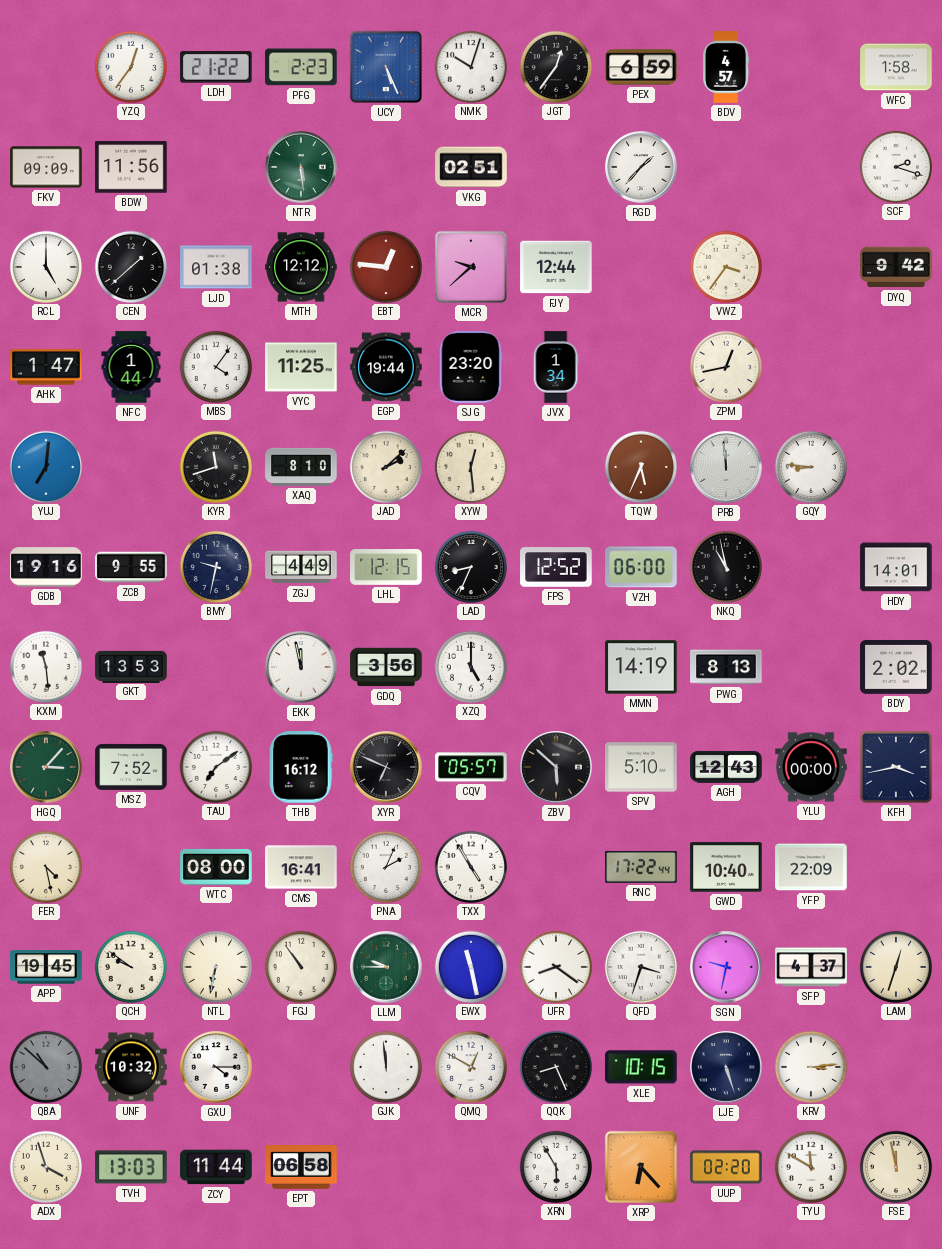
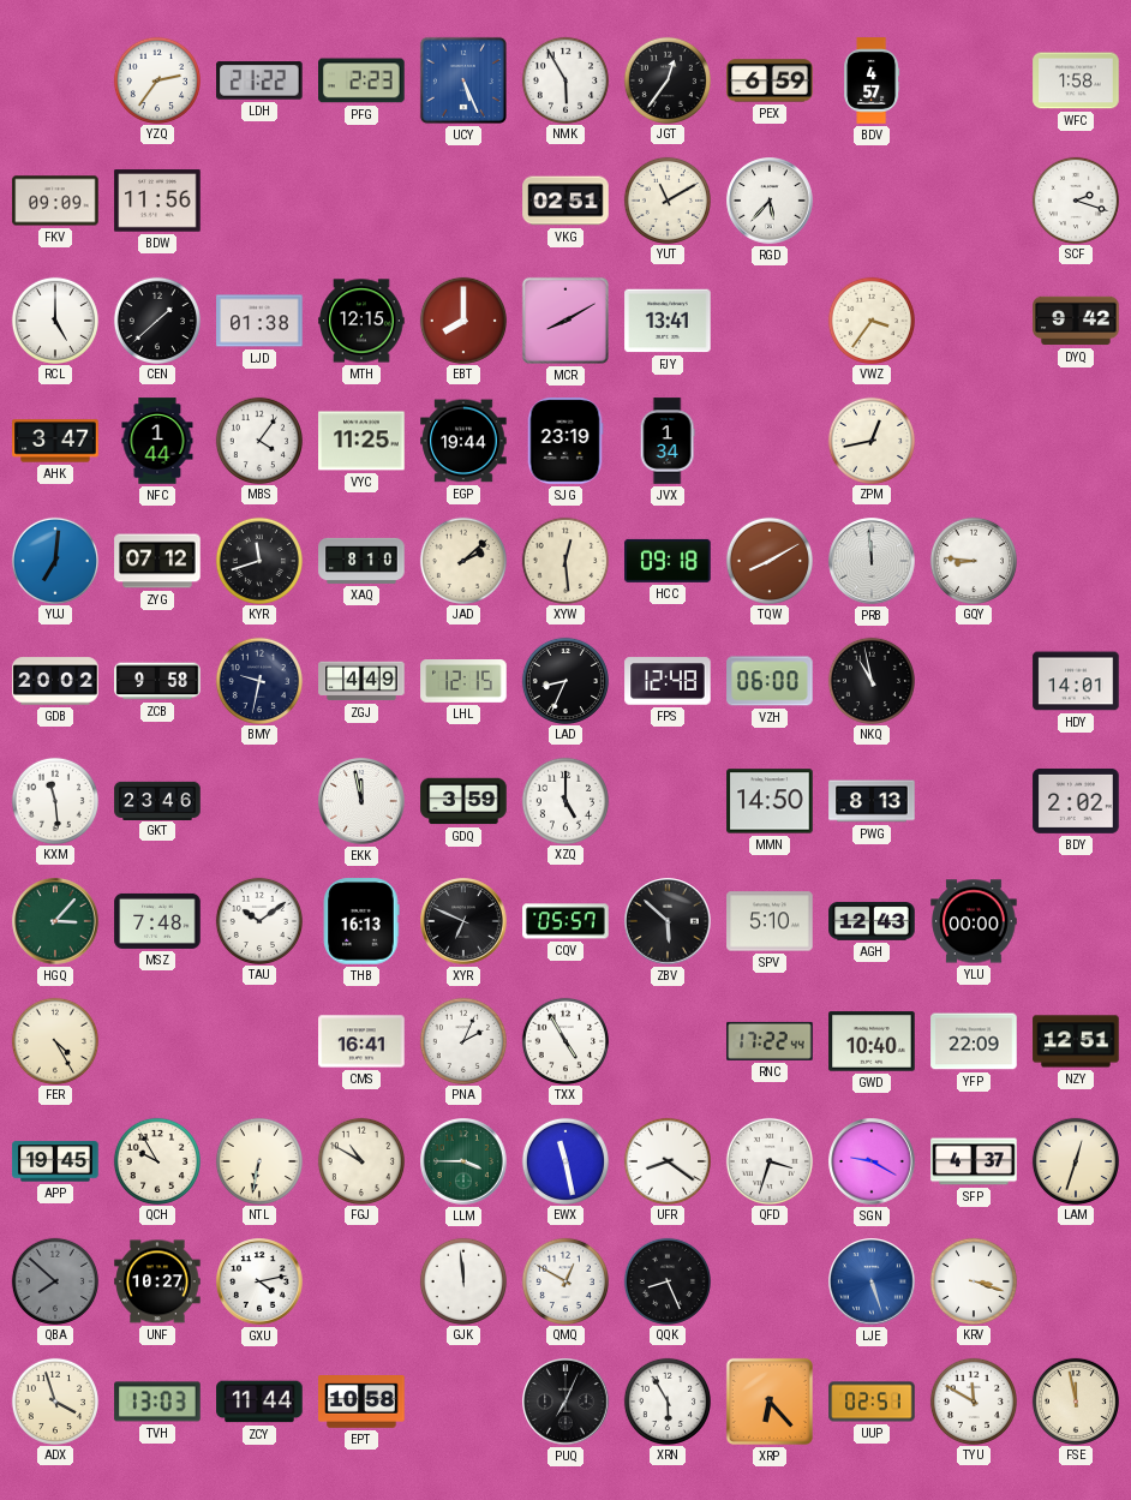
YZQ: 12:36 -> 2:36
NMK: 10:03 -> 5:55
NTR: 5:29 -> none
YUT: none -> 11:10
RGD: 1:37 -> 5:37
MTH: 12:12 -> 12:15
EBT: 12:46 -> 8:00
MCR: 9:38 -> 8:10
FJY: 12:44 -> 13:41
AHK: 1:47 -> 3:47
SJG: 23:20 -> 23:19
ZYG: none -> 07:12
HCC: none -> 09:18
TQW: 5:34 -> 8:10
GDB: 19:16 -> 20:02
ZCB: 9:55 -> 9:58
FPS: 12:52 -> 12:48
GKT: 13:53 -> 23:46
GDQ: 3:56 -> 3:59
MMN: 14:19 -> 14:50
MSZ: 7:52 -> 7:48
TAU: 7:09 -> 10:09
THB: 16:12 -> 16:13
KFH: 3:43 -> none
FER: 4:28 -> 4:25
WTC: 08:00 -> none
NZY: none -> 12:51
QCH: 9:51 -> 9:55
FGJ: 10:54 -> 10:50
LLM: 9:45 -> 3:45
SGN: 9:32 -> 9:20
QBA: 10:52 -> 7:52
UNF: 10:32 -> 10:27
GXU: 4:15 -> 4:13
XLE: 10:15 -> none
LJE dial: navy -> blue
KRV: 3:14 -> 3:18
EPT: 06:58 -> 10:58
PUQ: none -> 7:04
UUP: 02:20 -> 02:51
